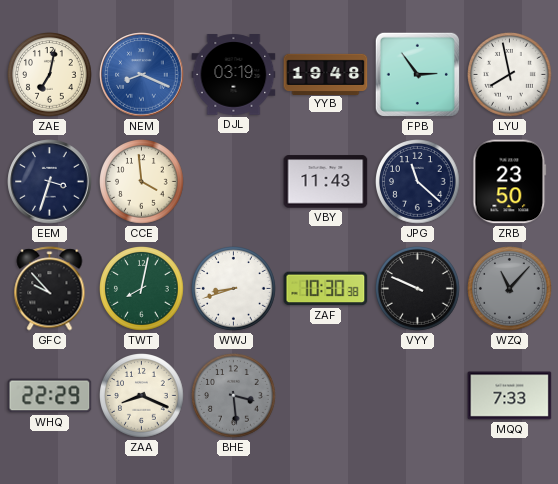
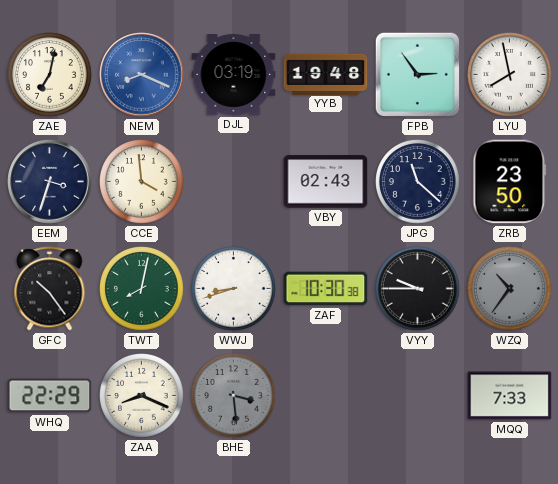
VBY: 11:43 -> 02:43
GFC: 9:53 -> 10:24
VYY: 9:49 -> 9:45
WZQ: 11:07 -> 10:36
